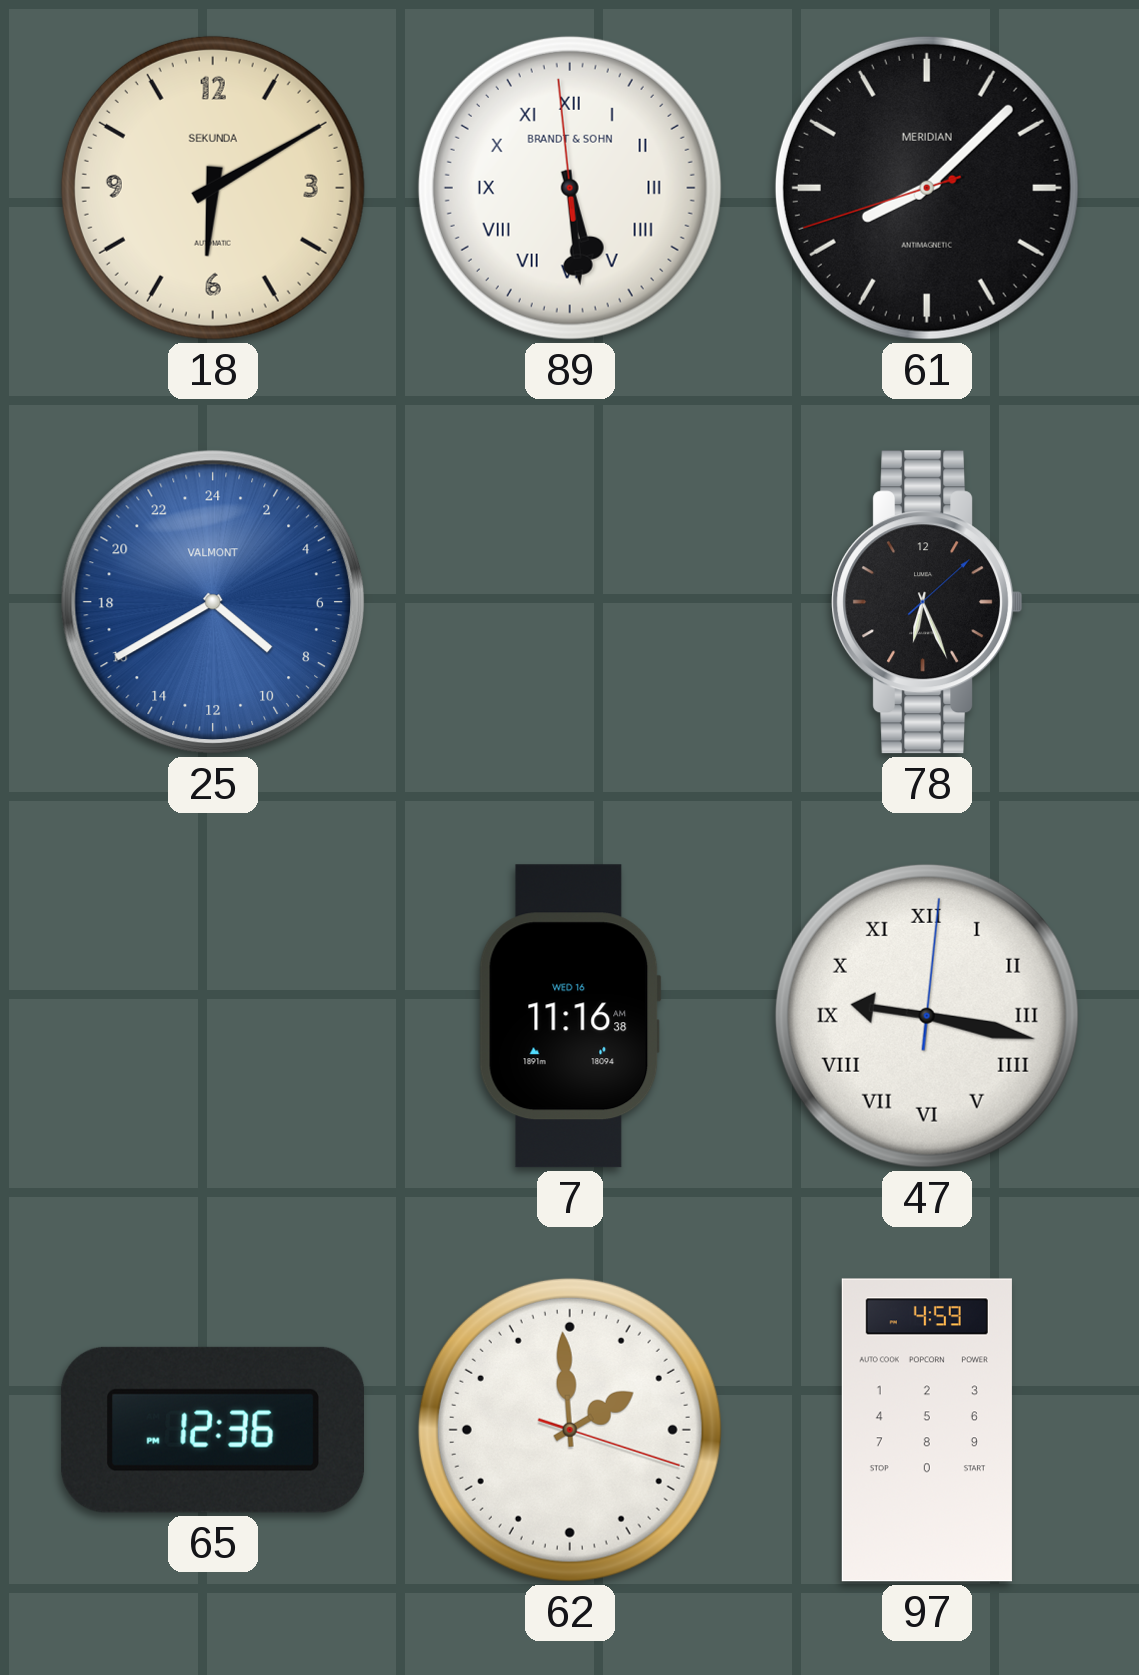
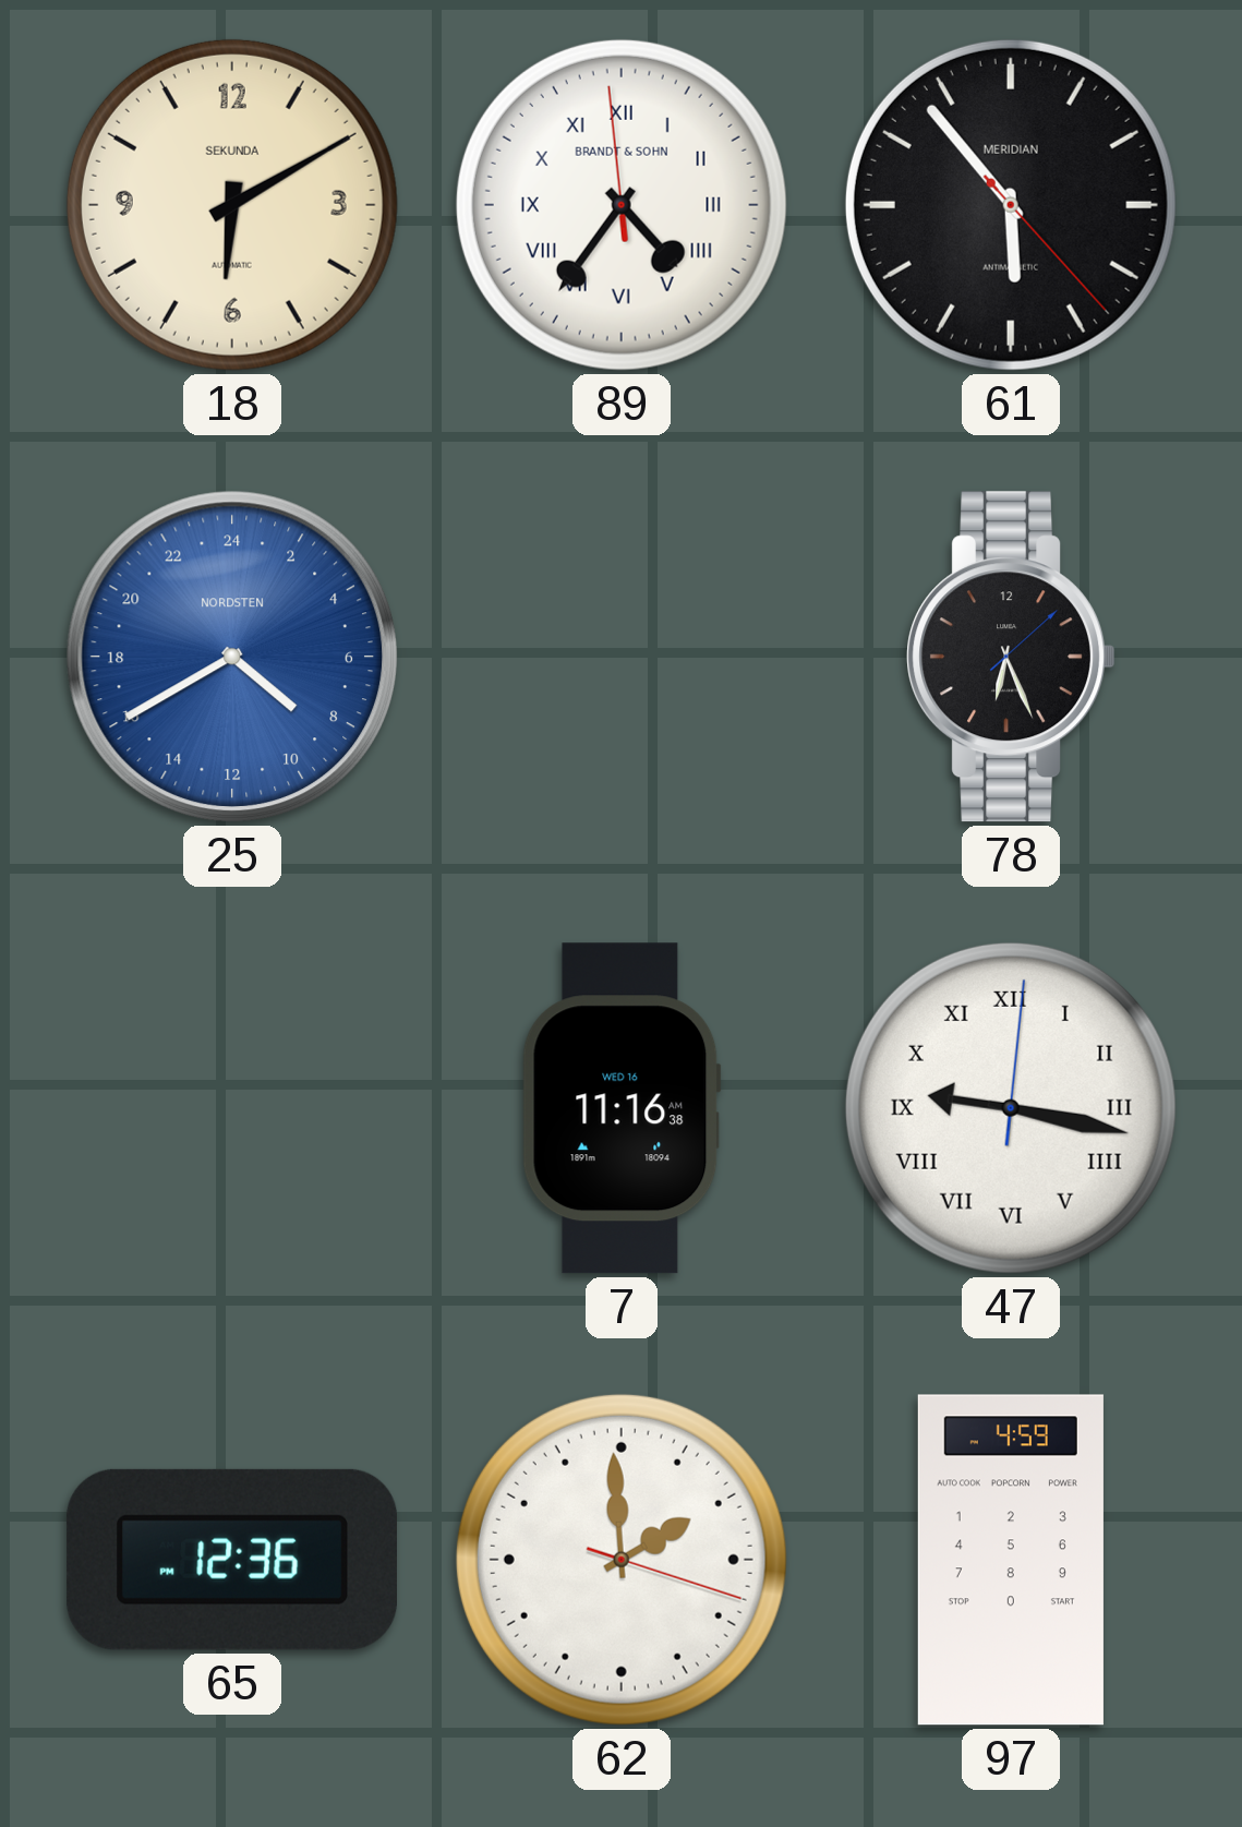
89: 5:28 -> 4:35
61: 8:07 -> 5:53
25 brand: VALMONT -> NORDSTEN
